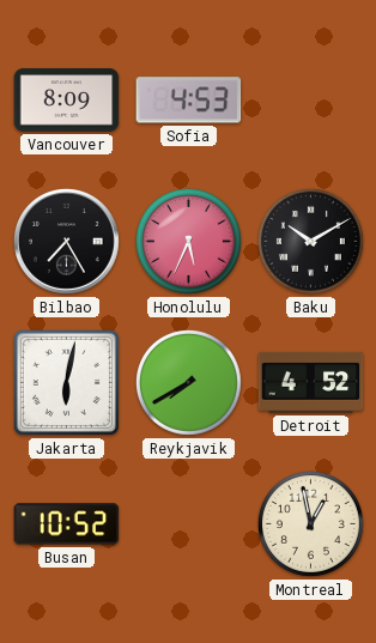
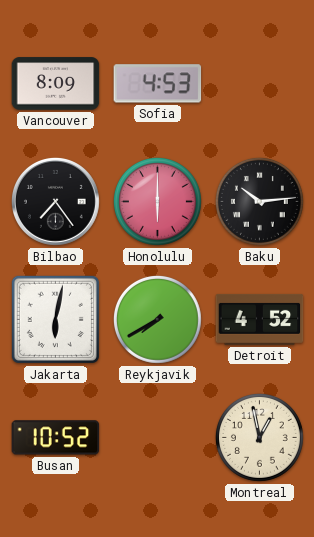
Bilbao: 7:25 -> 7:24
Honolulu: 5:34 -> 6:00
Baku: 10:10 -> 10:14
